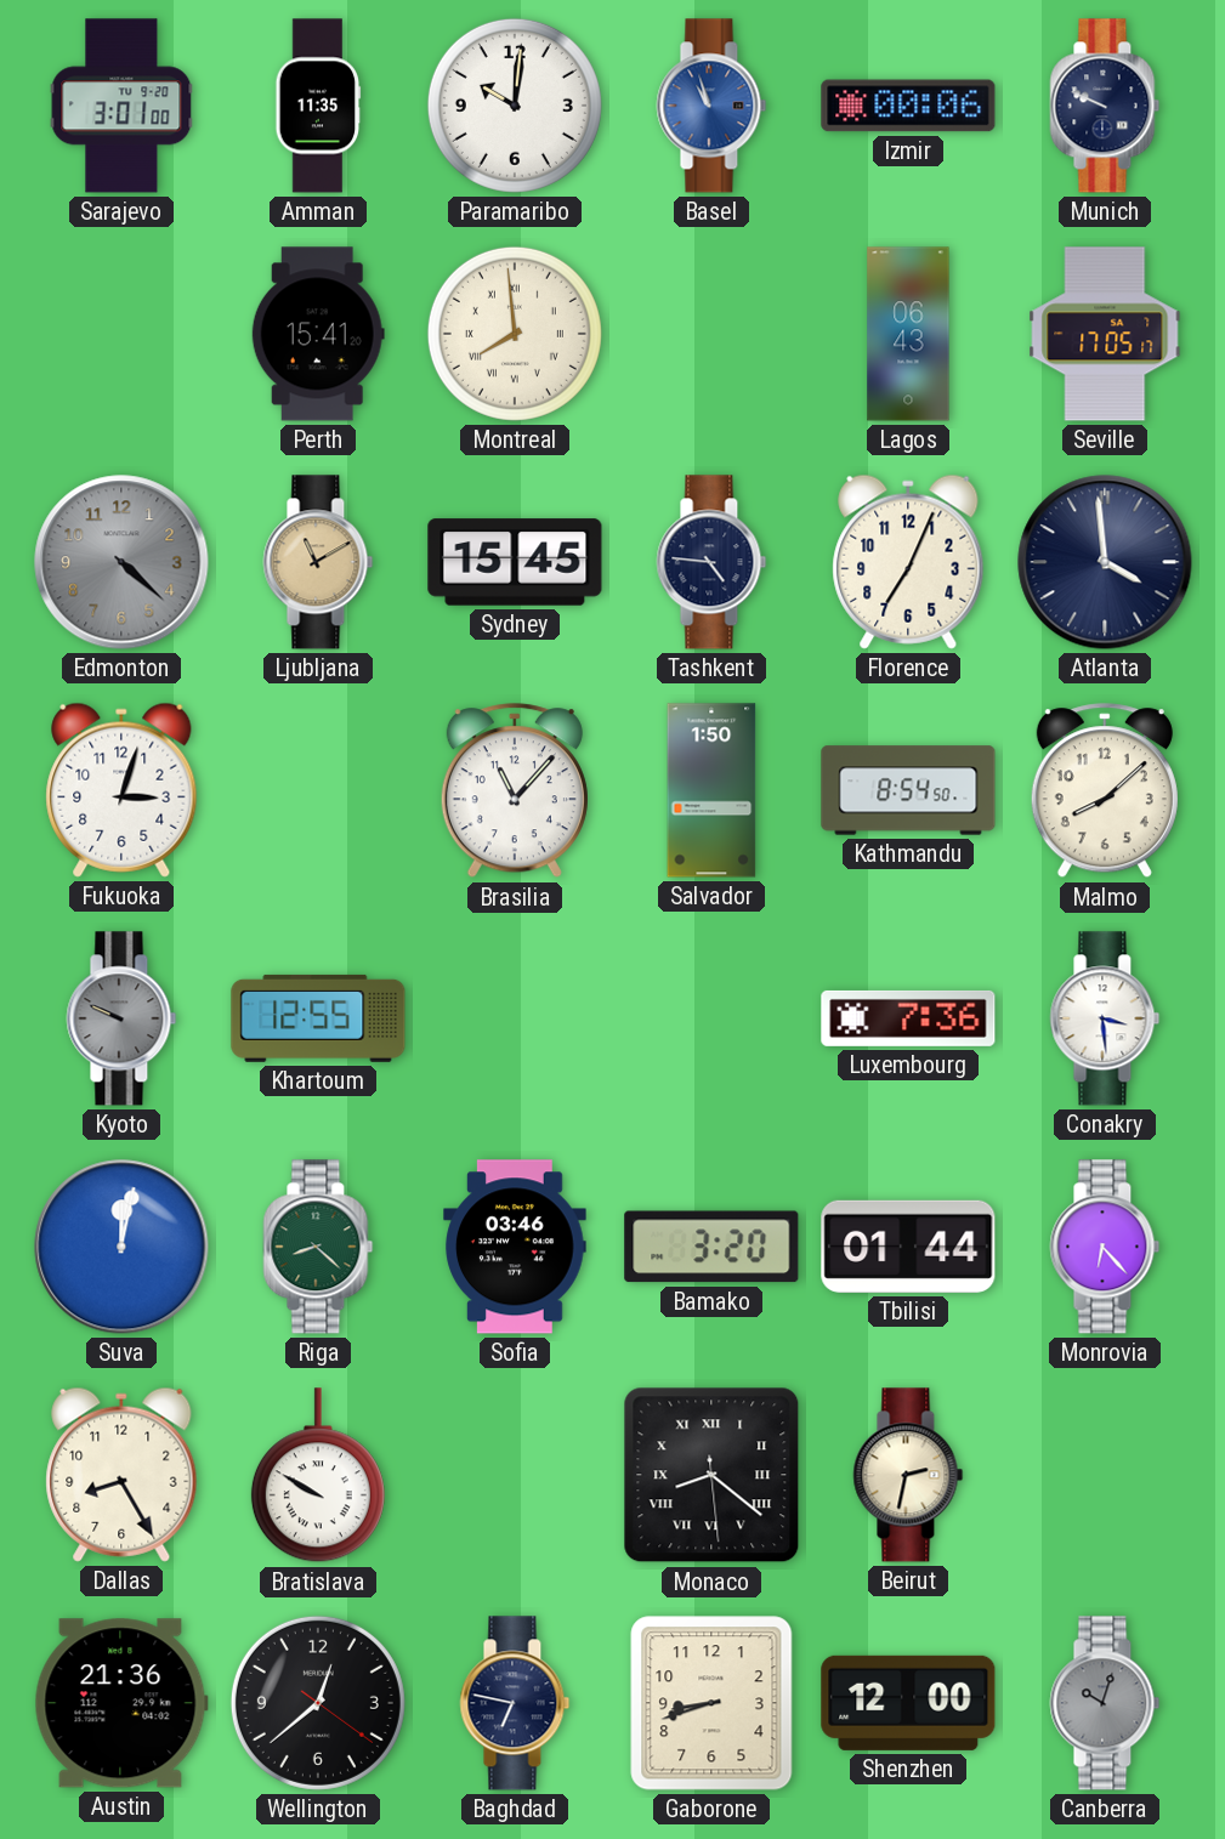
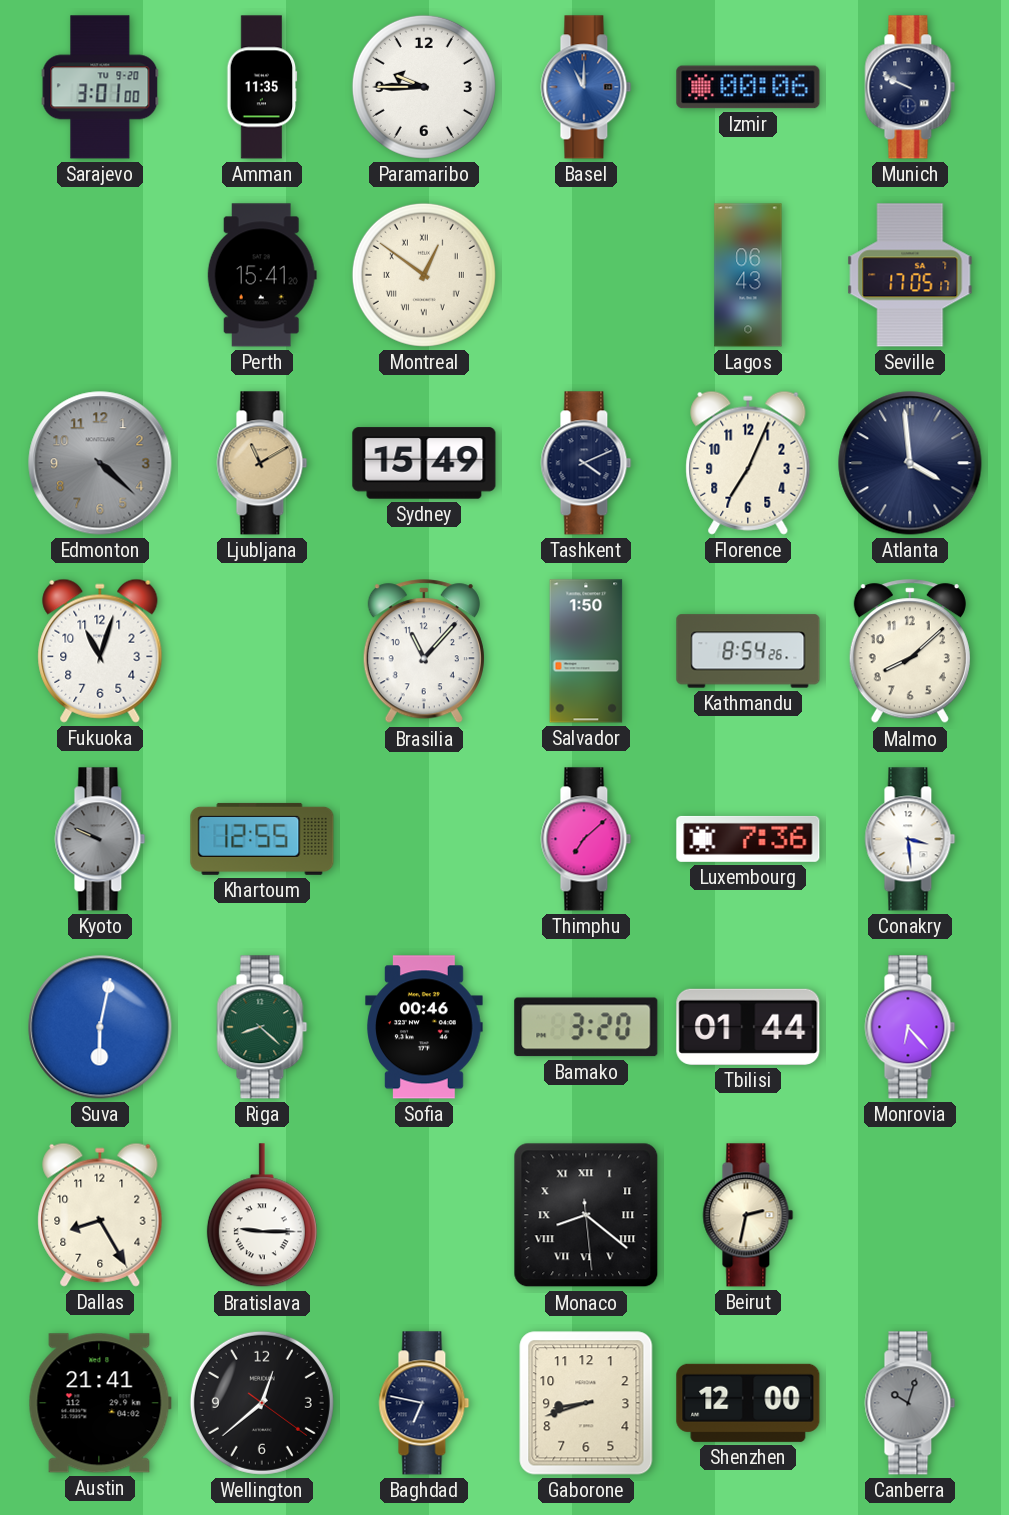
Paramaribo: 10:01 -> 9:45
Basel: 10:57 -> 11:00
Montreal: 7:59 -> 12:51
Sydney: 15:45 -> 15:49
Tashkent: 4:46 -> 4:11
Fukuoka: 3:03 -> 11:03
Kathmandu: 8:54:50 -> 8:54:26
Thimphu: none -> 7:08
Suva: 12:02 -> 6:02
Sofia: 03:46 -> 00:46
Bratislava: 9:50 -> 9:15
Austin: 21:36 -> 21:41
